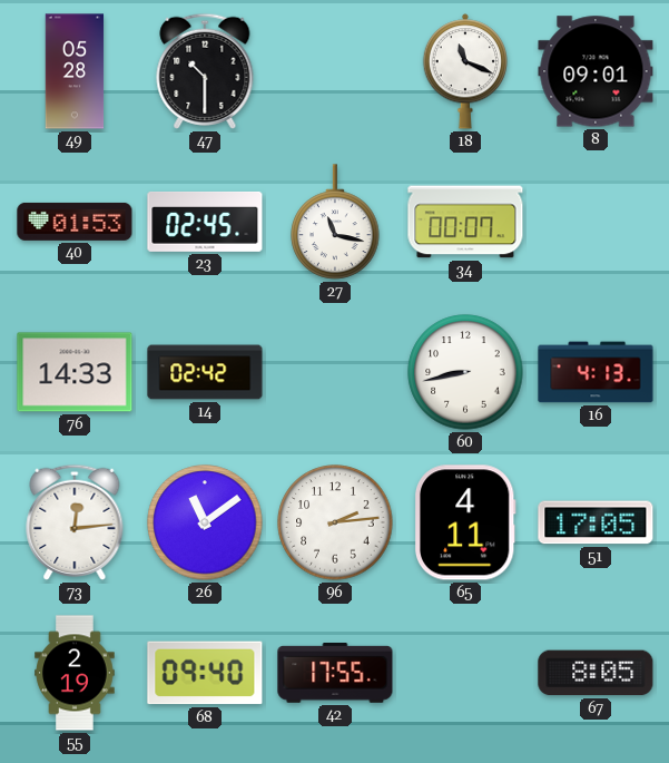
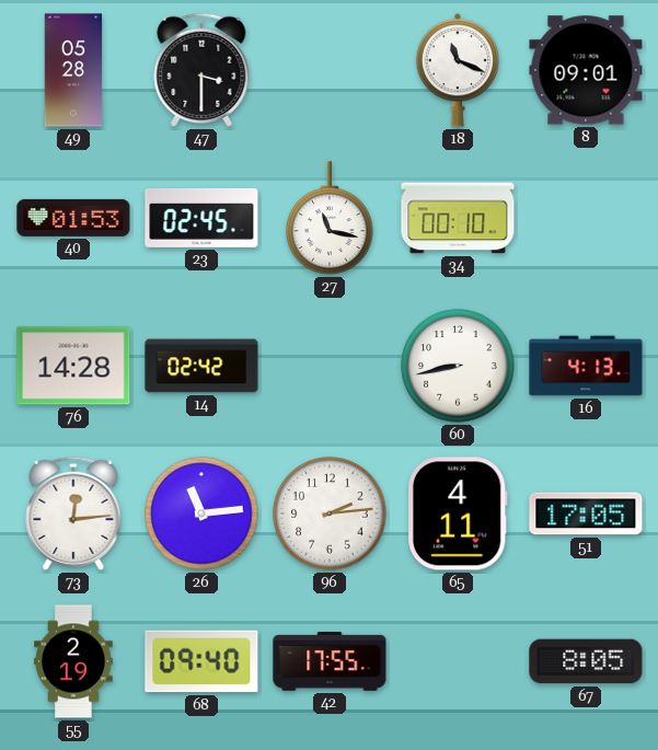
47: 10:30 -> 3:30
34: 00:07 -> 00:10
76: 14:33 -> 14:28
26: 11:09 -> 11:14
